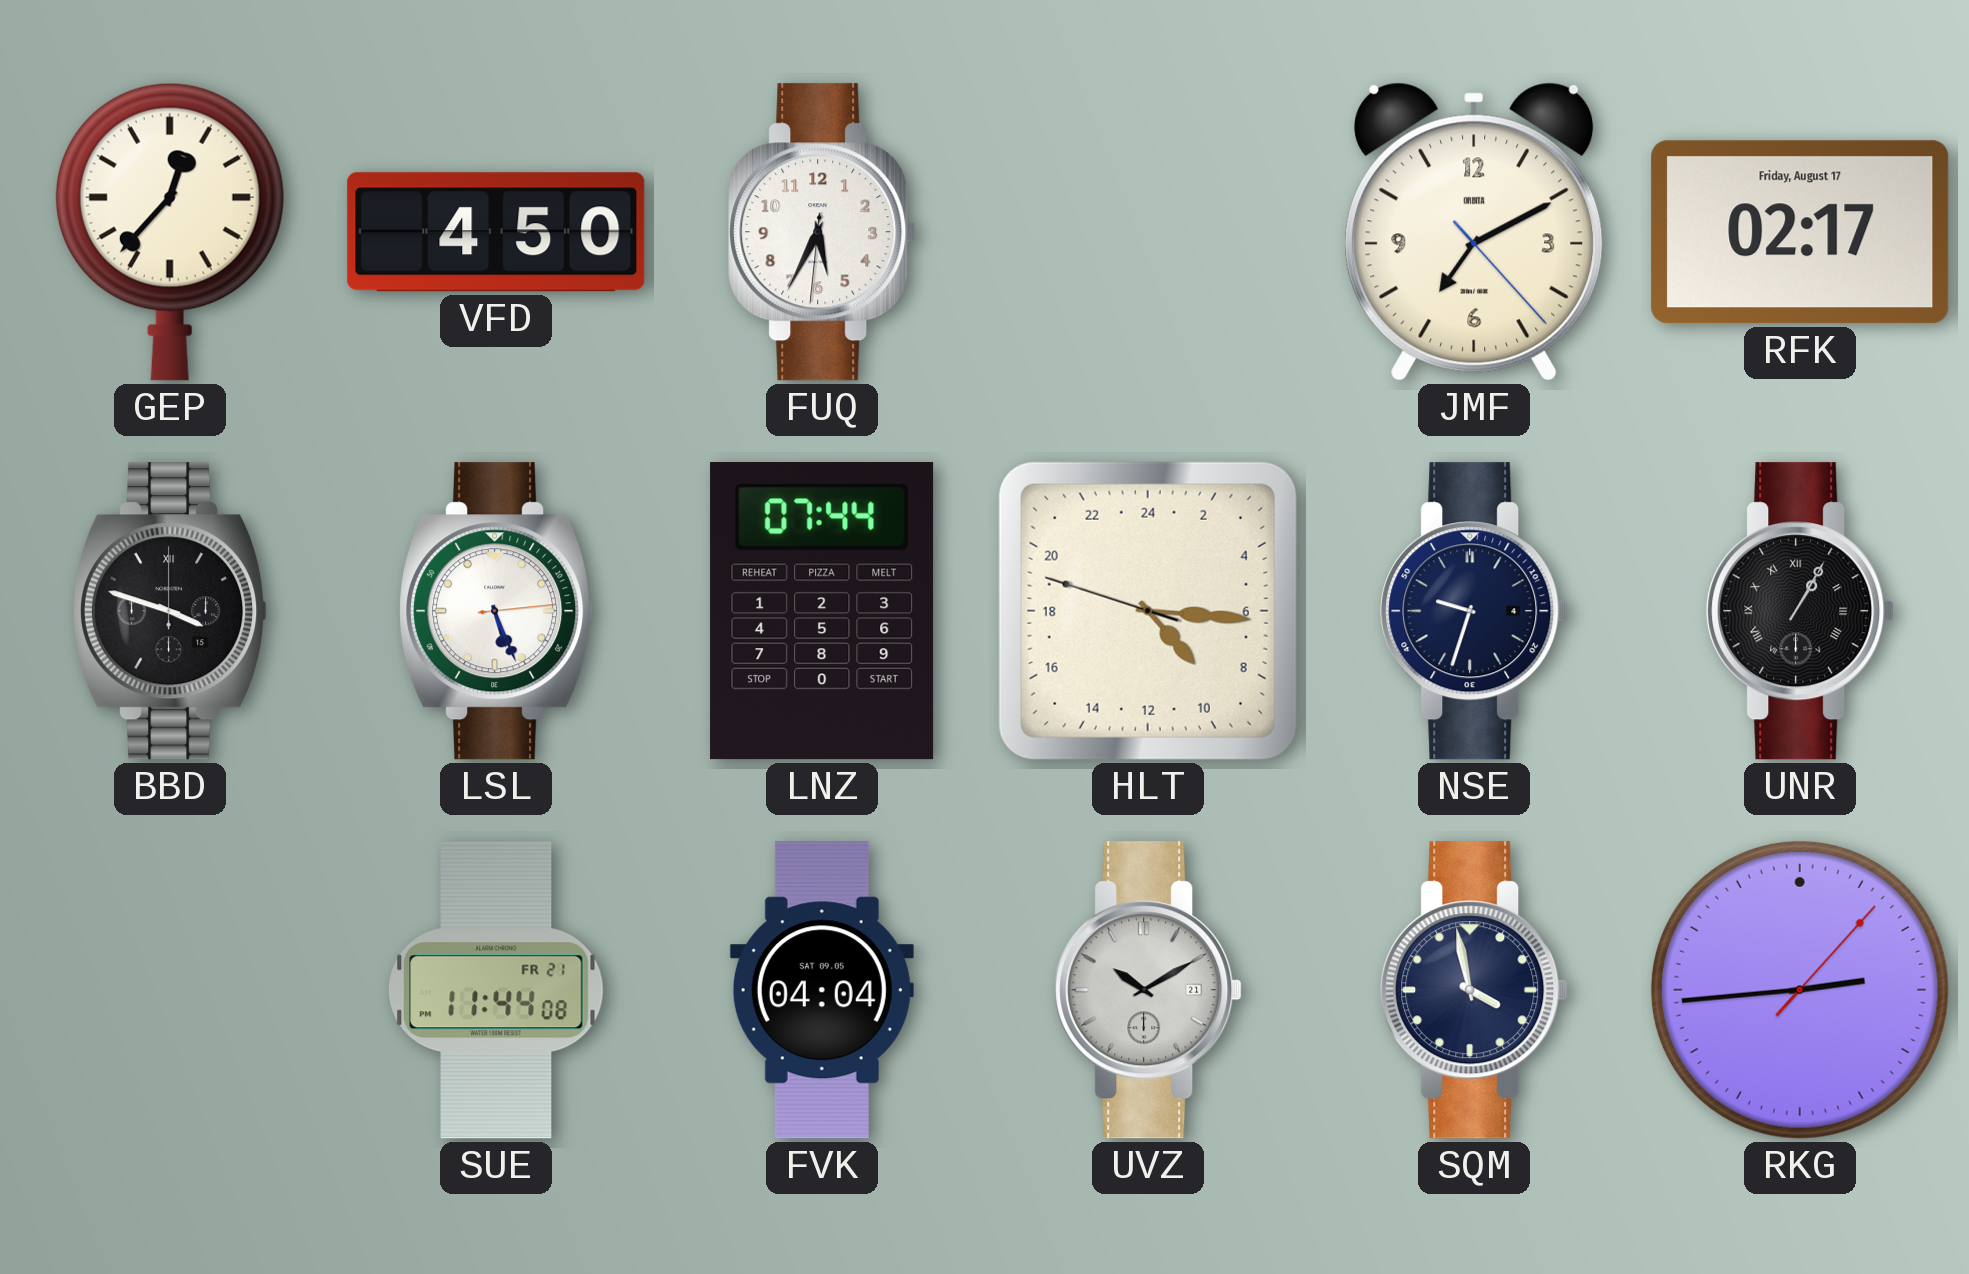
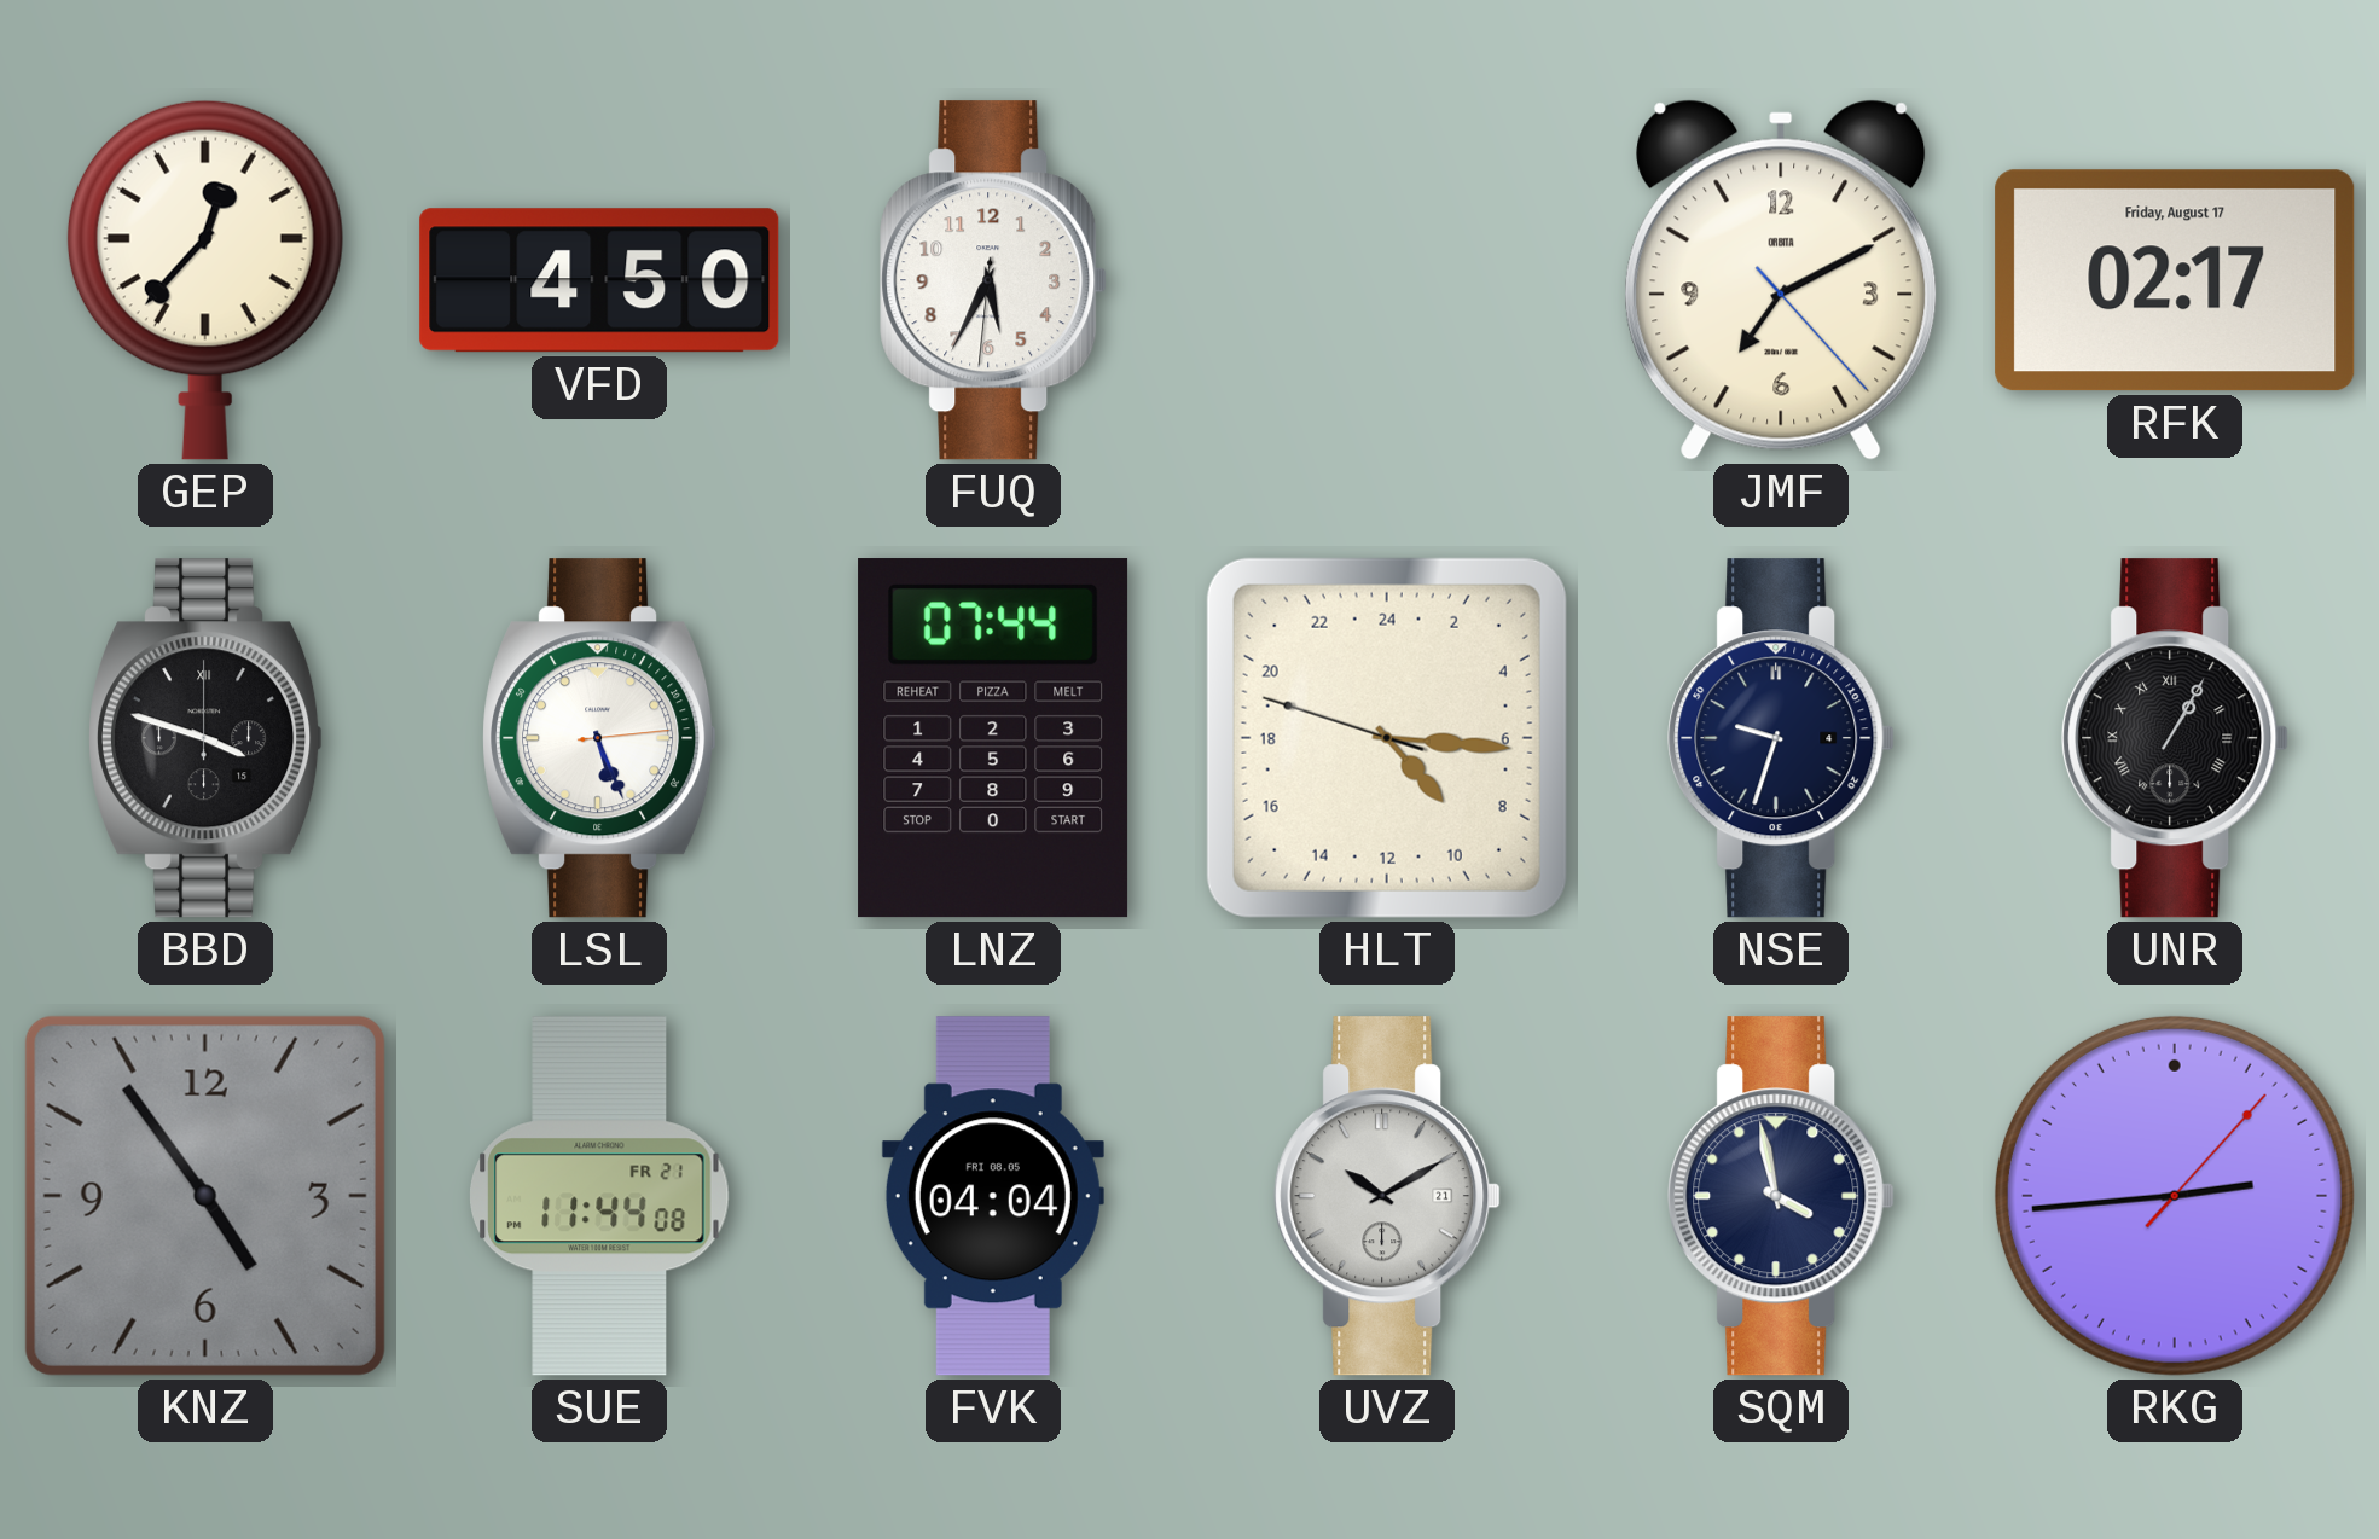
KNZ: none -> 4:54
FVK date: SAT 09.05 -> FRI 08.05
